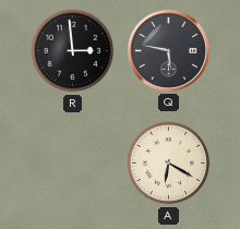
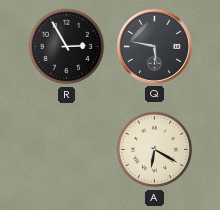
R: 2:59 -> 2:55
